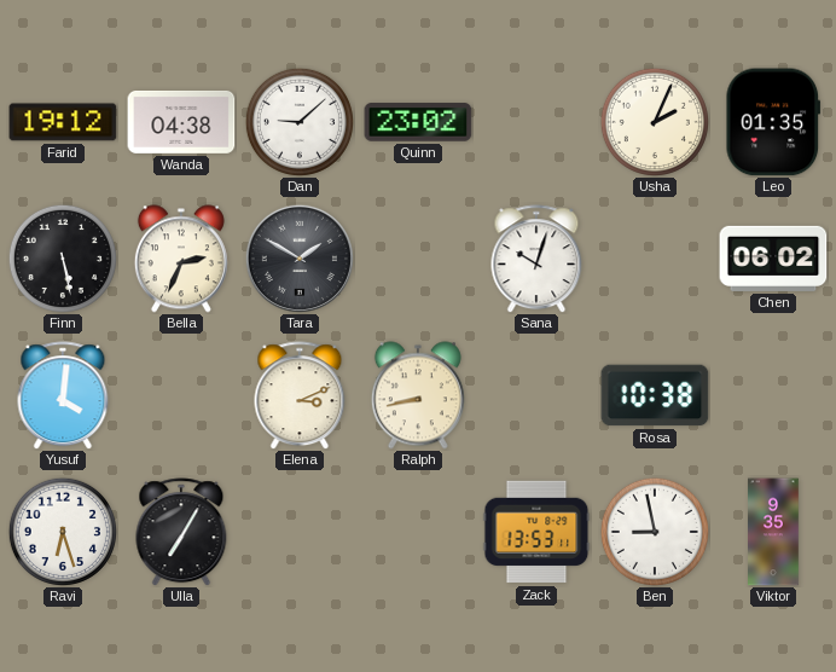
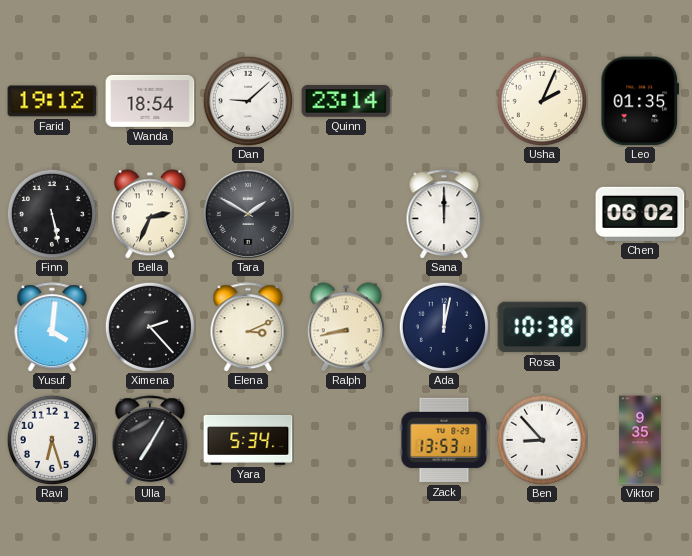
Wanda: 04:38 -> 18:54
Quinn: 23:02 -> 23:14
Sana: 10:03 -> 12:00
Ximena: none -> 2:23
Ada: none -> 12:02
Yara: none -> 5:34
Ben: 8:58 -> 8:53
